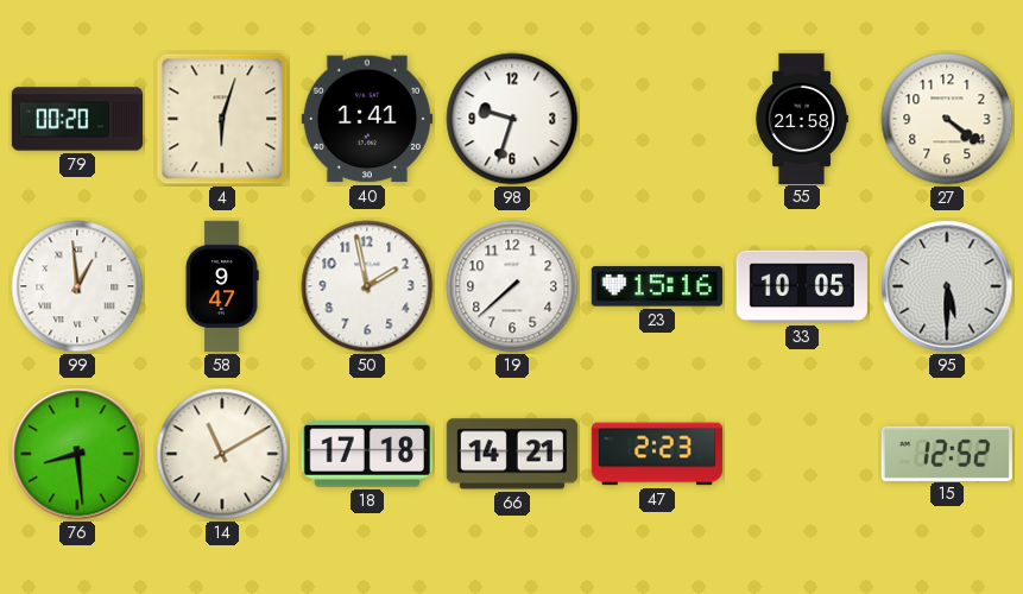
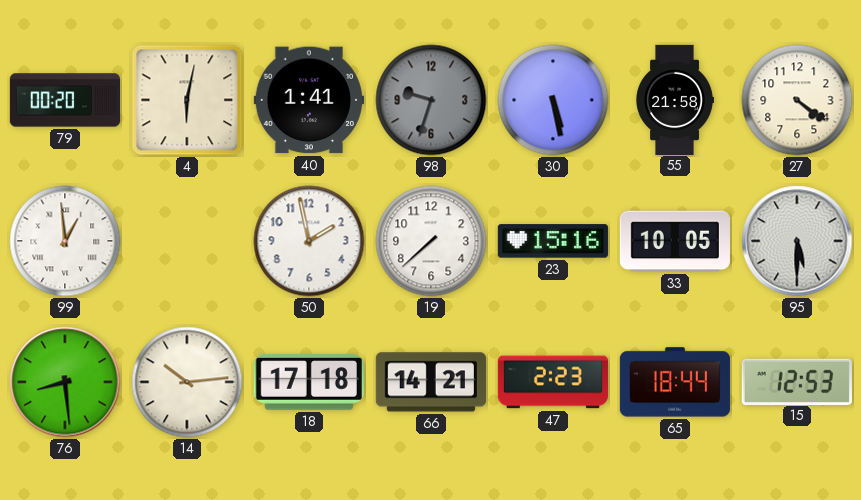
4: 6:03 -> 6:02
98 dial: white -> grey
30: none -> 5:28
58: 9:47 -> none
14: 11:10 -> 10:14
65: none -> 18:44
15: 12:52 -> 12:53
